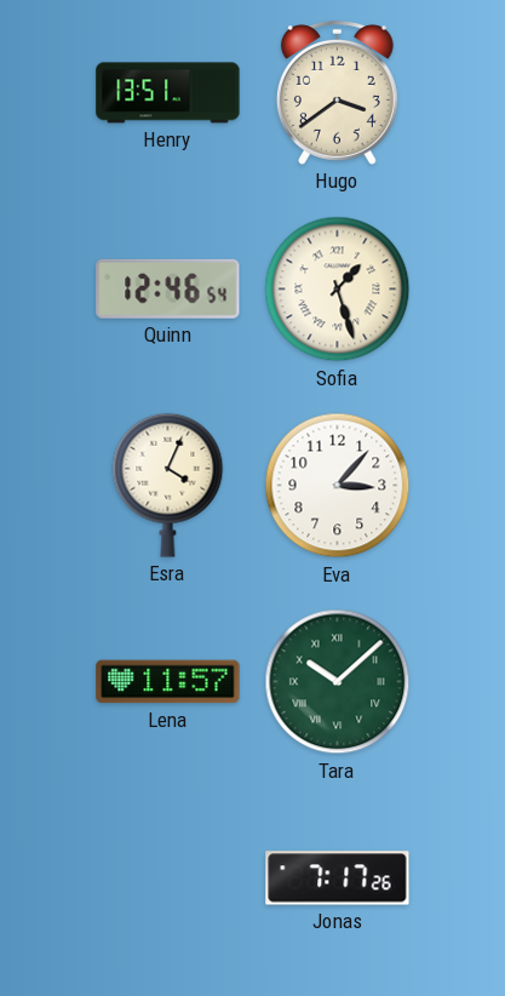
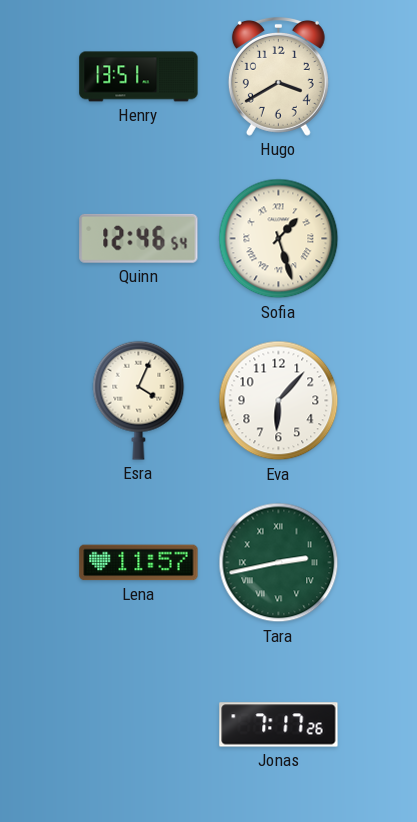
Hugo: 3:39 -> 3:40
Eva: 3:07 -> 6:07
Tara: 10:08 -> 2:43
